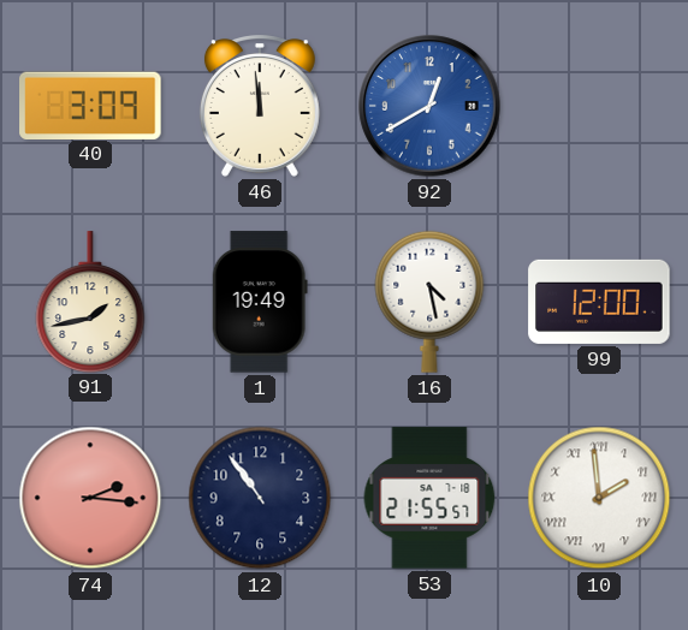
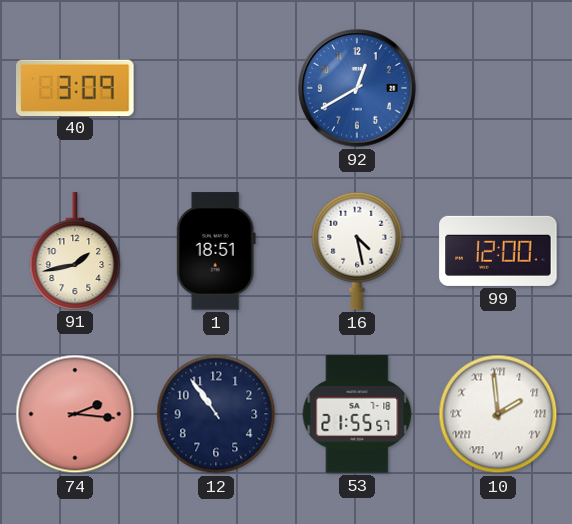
46: 11:59 -> none
1: 19:49 -> 18:51
